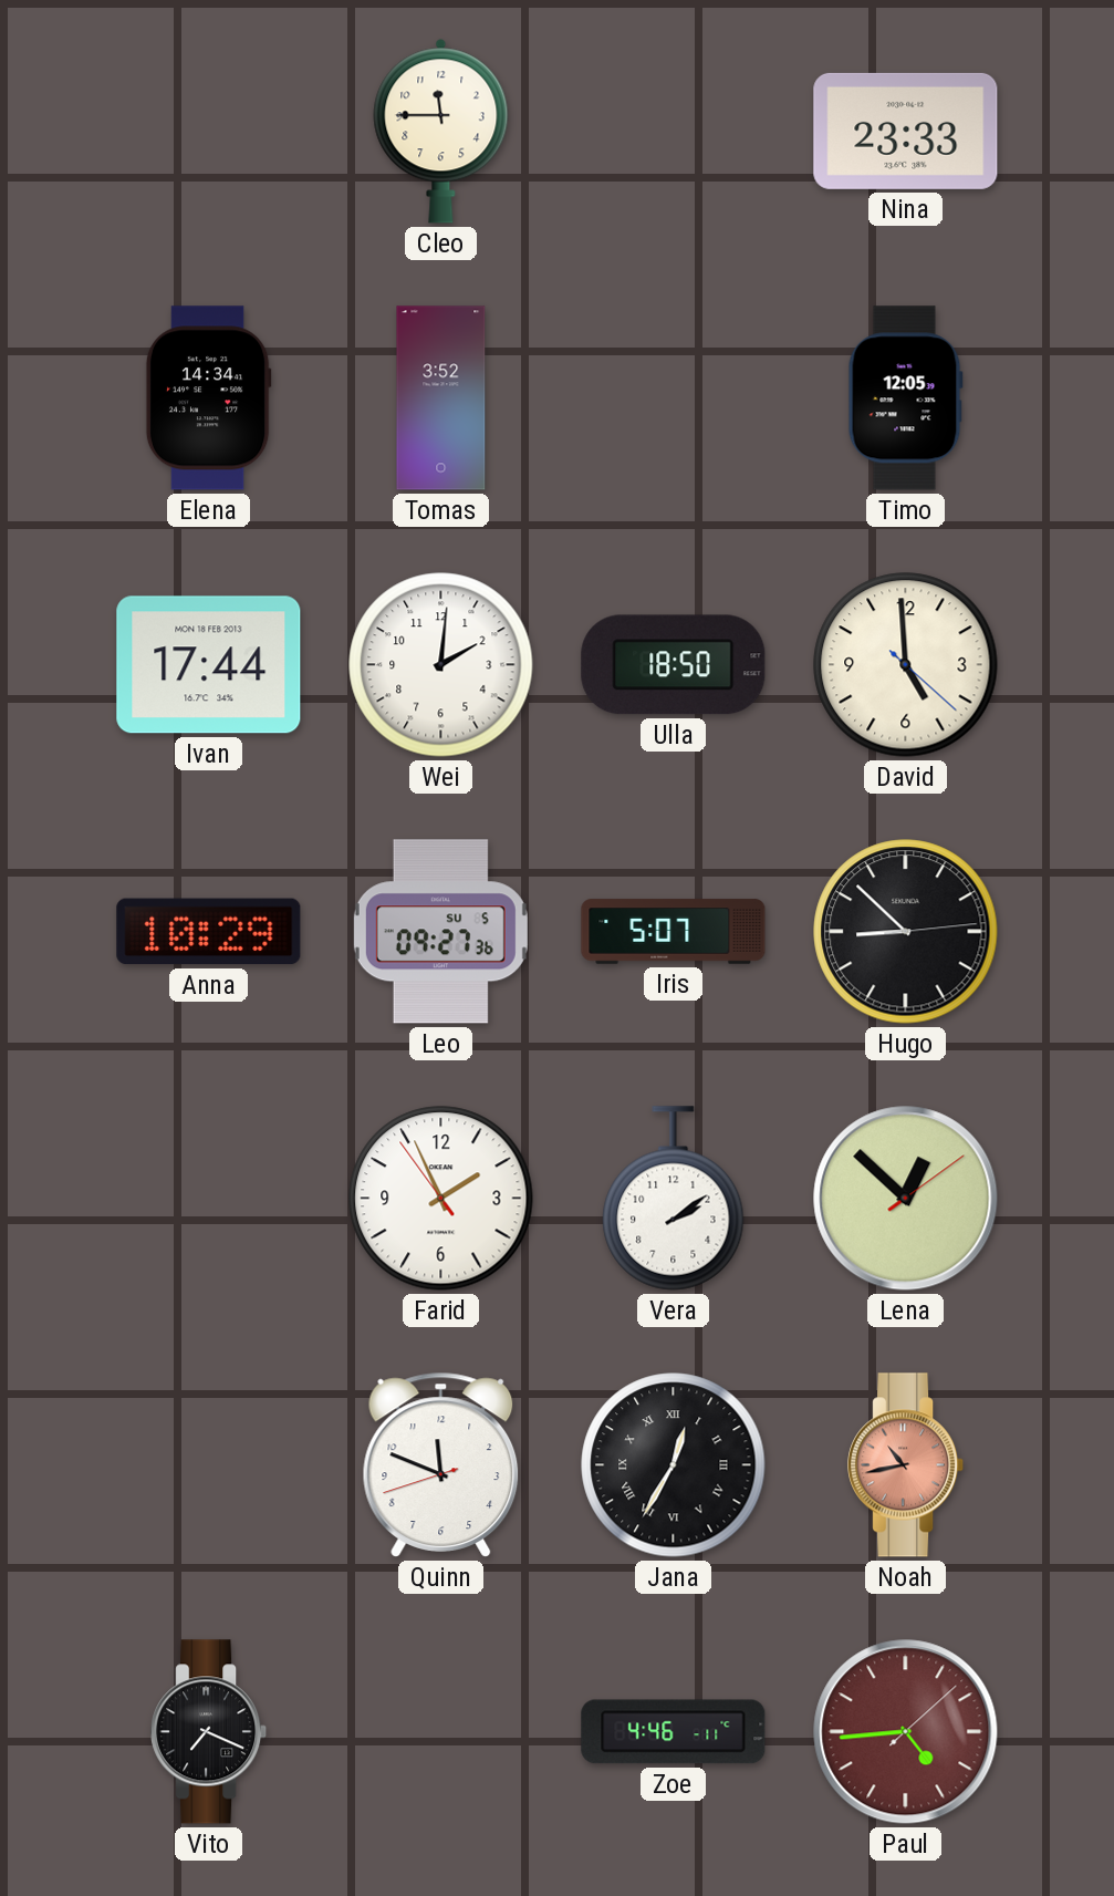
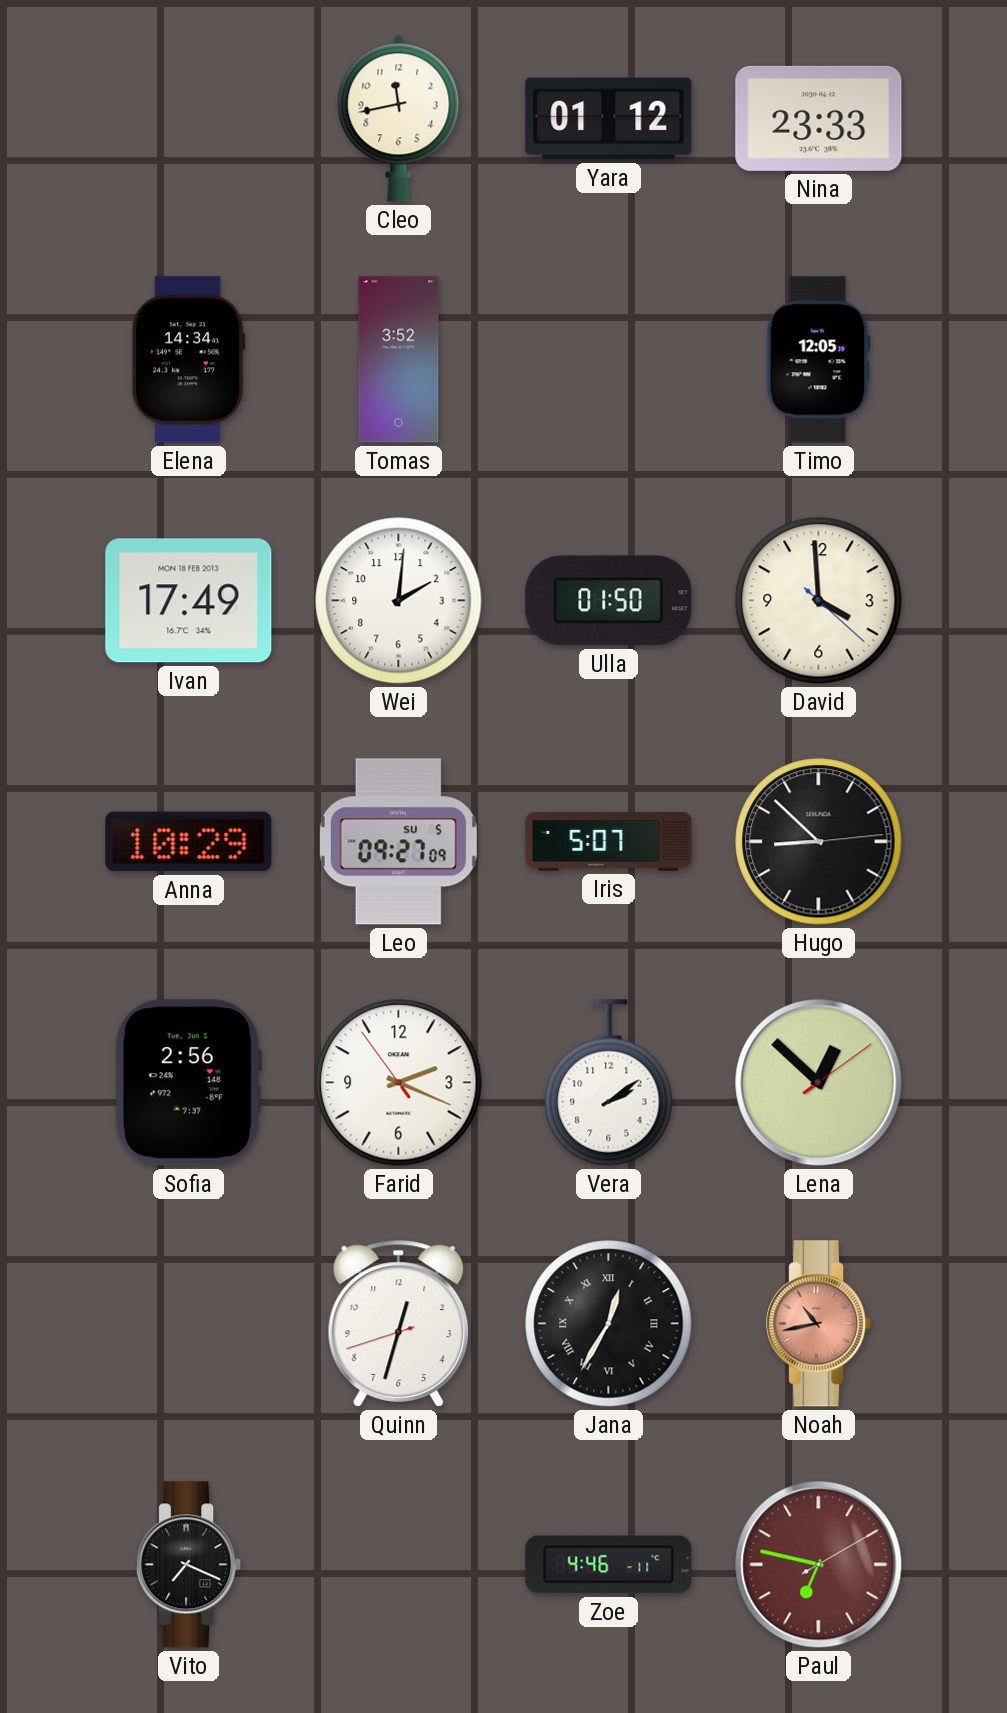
Cleo: 11:45 -> 11:43
Yara: none -> 01:12
Ivan: 17:44 -> 17:49
Ulla: 18:50 -> 01:50
David: 4:59 -> 3:59
Leo: 09:27:36 -> 09:27:09
Sofia: none -> 2:56
Farid: 1:55 -> 2:18
Quinn: 11:48 -> 12:32
Paul: 4:44 -> 6:47
